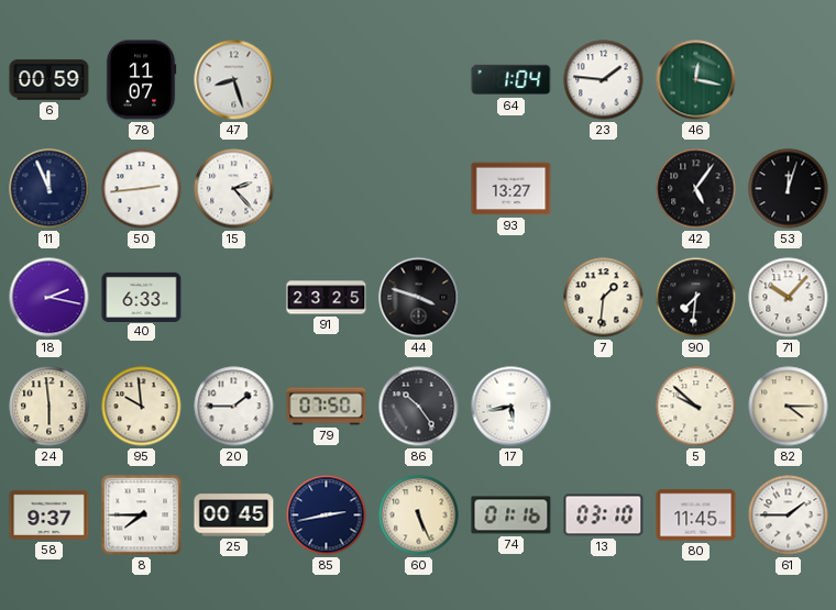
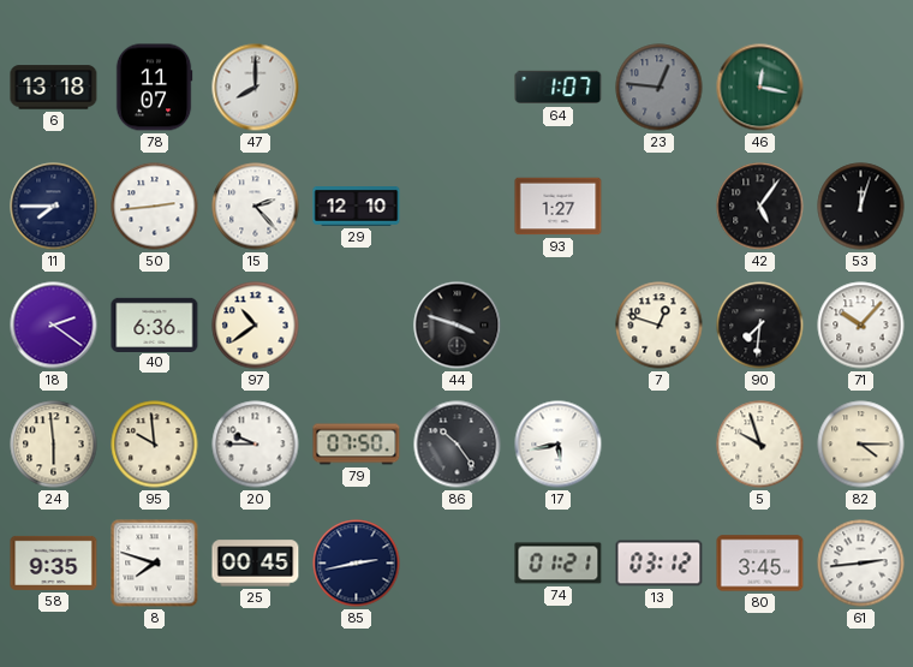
6: 00:59 -> 13:18
47: 8:27 -> 8:00
64: 1:04 -> 1:07
23: 1:46 -> 12:46
23 dial: white -> grey
11: 11:56 -> 7:45
29: none -> 12:10
93: 13:27 -> 1:27
18: 2:17 -> 2:21
40: 6:33 -> 6:36
97: none -> 10:39
91: 23:25 -> none
7: 1:31 -> 12:48
20: 1:45 -> 9:45
5: 9:52 -> 9:57
58: 9:37 -> 9:35
8: 7:45 -> 7:48
60: 5:26 -> none
74: 01:16 -> 01:21
13: 03:10 -> 03:12
80: 11:45 -> 3:45
61: 1:45 -> 2:44
